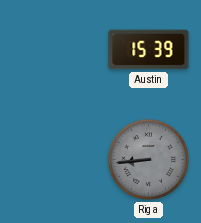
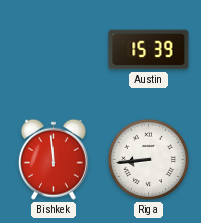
Bishkek: none -> 11:59
Riga dial: grey -> white
